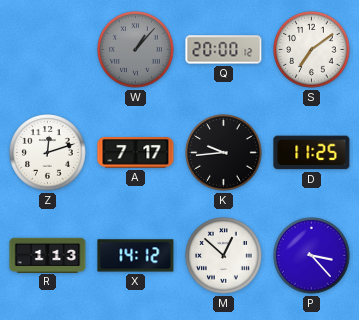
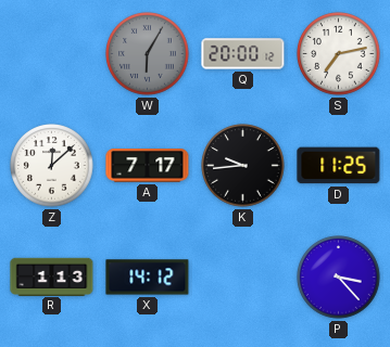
W: 1:07 -> 6:05
S: 7:09 -> 7:13
Z: 12:12 -> 12:08
M: 12:52 -> none
